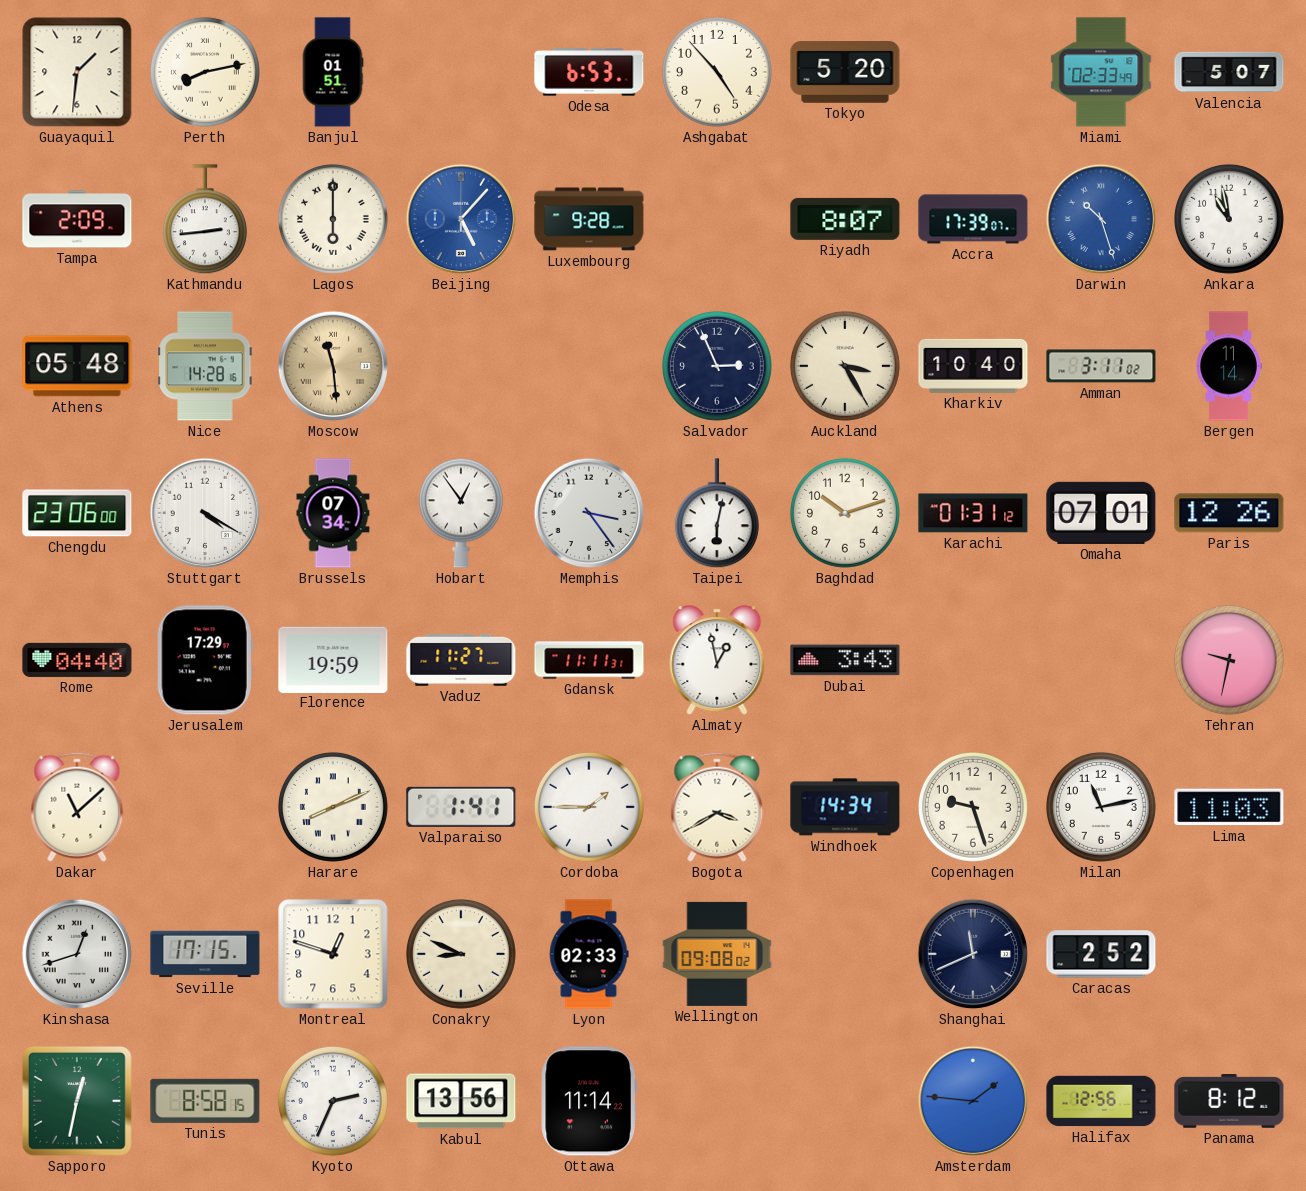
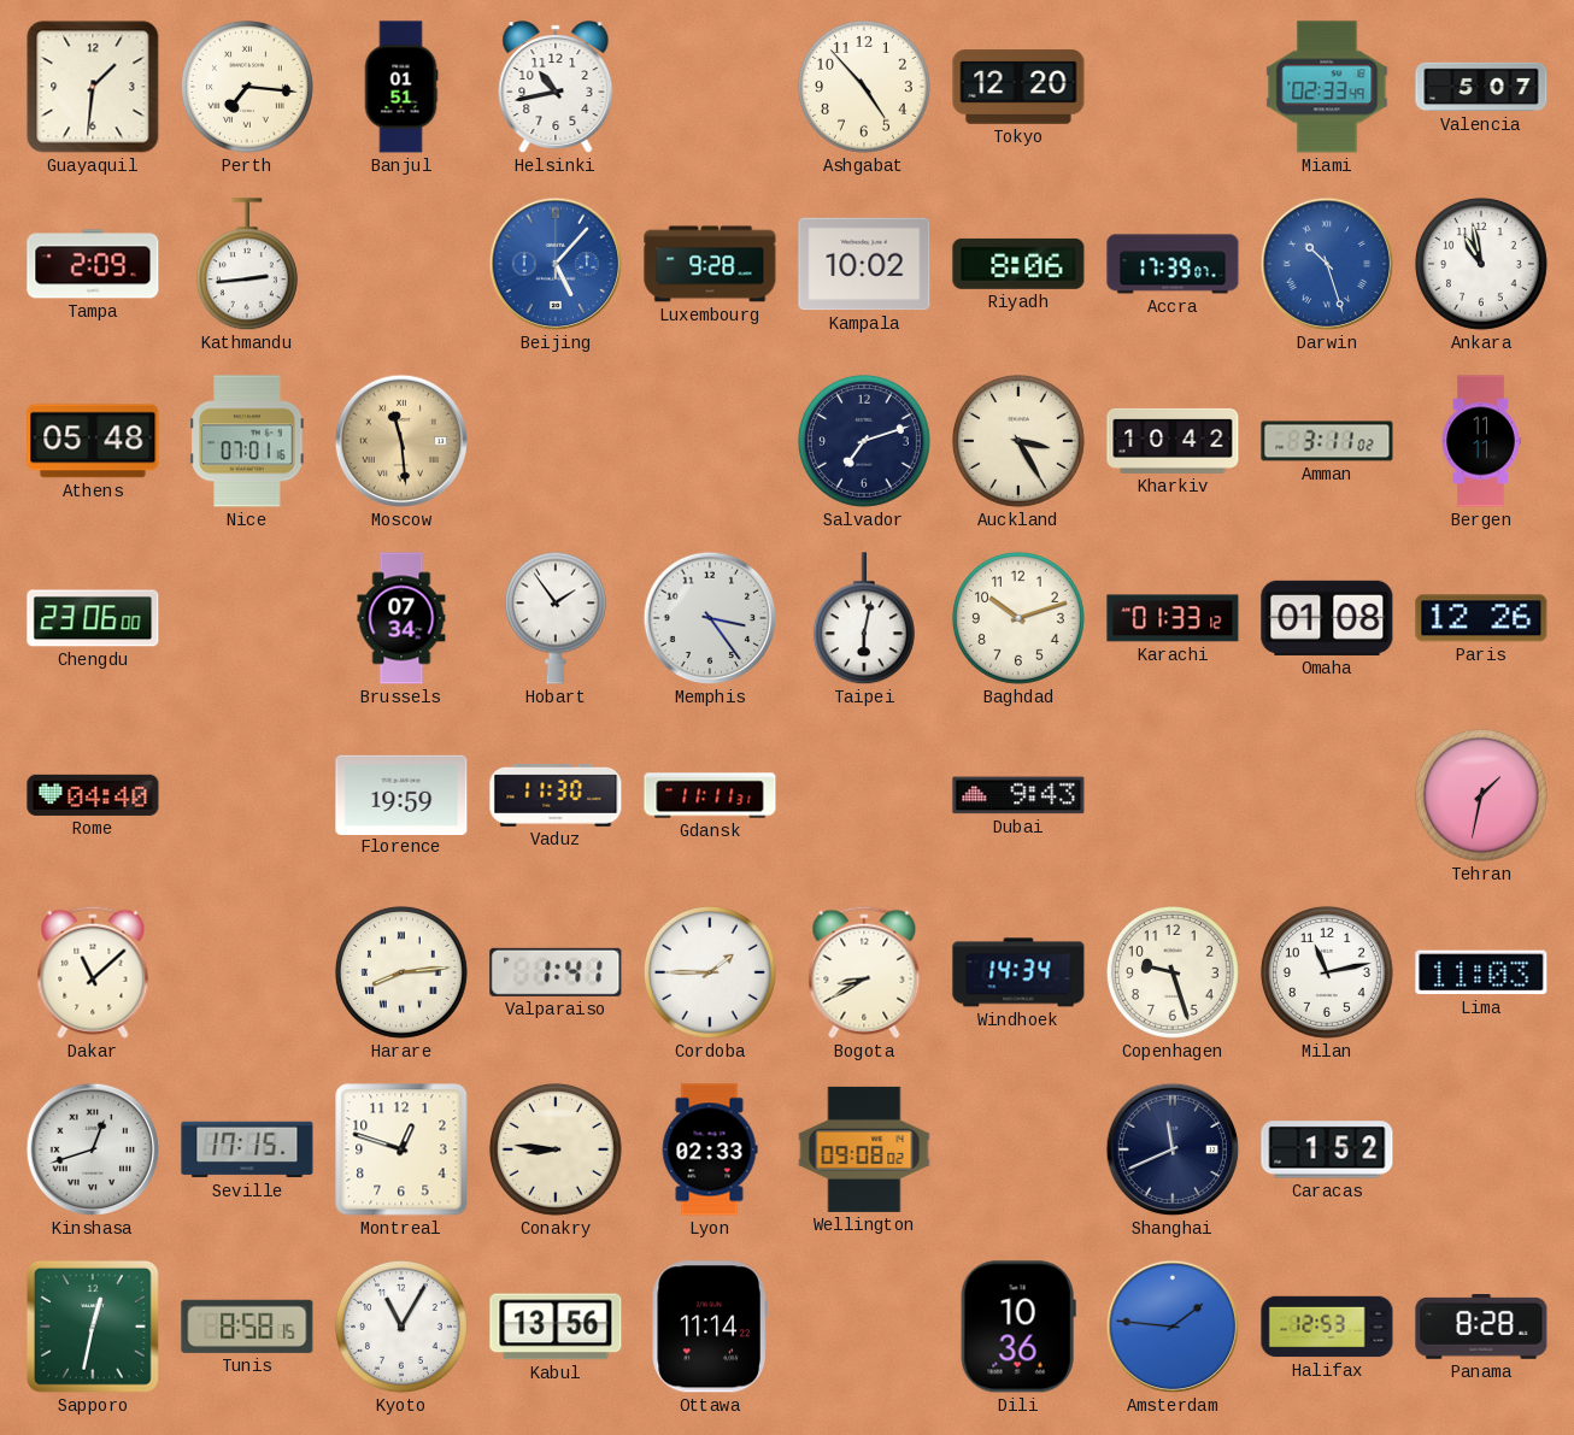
Perth: 8:13 -> 7:16
Helsinki: none -> 10:43
Odesa: 6:53 -> none
Tokyo: 5:20 -> 12:20
Lagos: 6:00 -> none
Kampala: none -> 10:02
Riyadh: 8:07 -> 8:06
Nice: 14:28 -> 07:01
Salvador: 2:56 -> 7:12
Kharkiv: 10:40 -> 10:42
Bergen: 11:14 -> 11:11
Stuttgart: 4:20 -> none
Hobart: 12:54 -> 1:54
Karachi: 01:31 -> 01:33
Omaha: 07:01 -> 01:08
Jerusalem: 17:29 -> none
Vaduz: 11:27 -> 11:30
Almaty: 12:58 -> none
Dubai: 3:43 -> 9:43
Tehran: 9:32 -> 1:32
Harare: 8:11 -> 8:14
Bogota: 3:40 -> 8:40
Conakry: 8:49 -> 8:46
Caracas: 2:52 -> 1:52
Kyoto: 2:34 -> 11:05
Dili: none -> 10:36
Halifax: 12:56 -> 12:53
Panama: 8:12 -> 8:28
